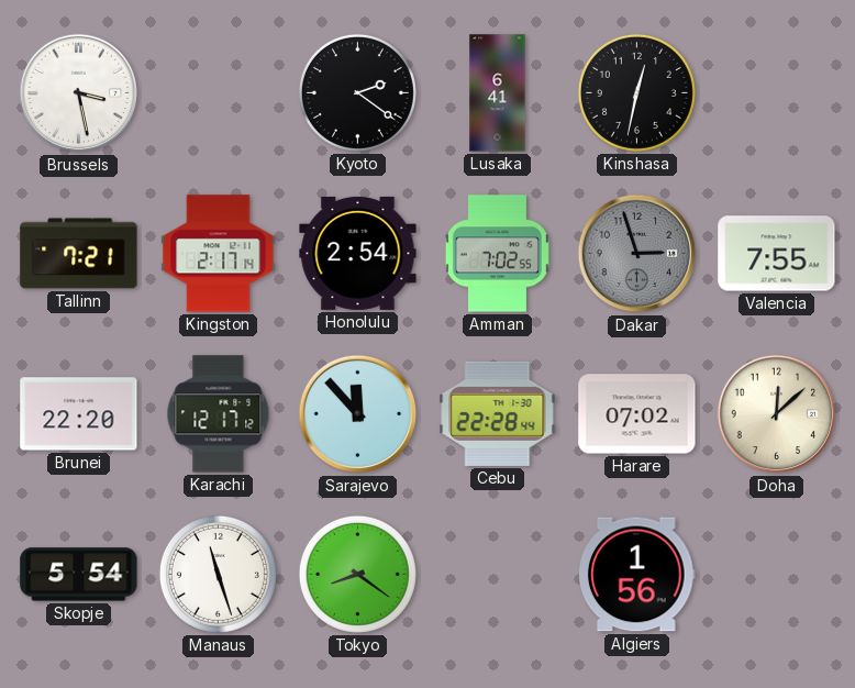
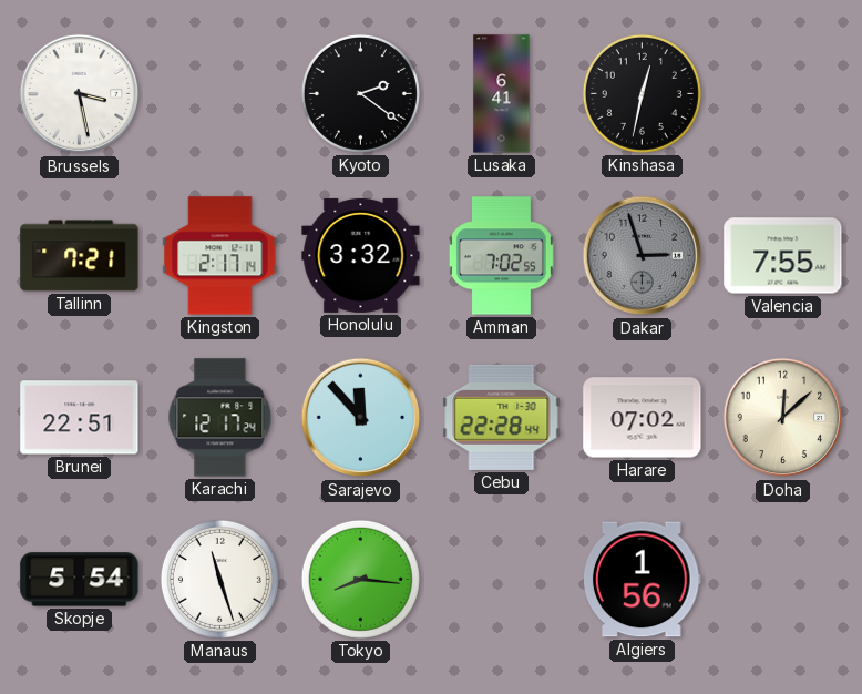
Honolulu: 2:54 -> 3:32
Brunei: 22:20 -> 22:51
Karachi: 12:17:12 -> 12:17:24
Tokyo: 8:21 -> 8:16
